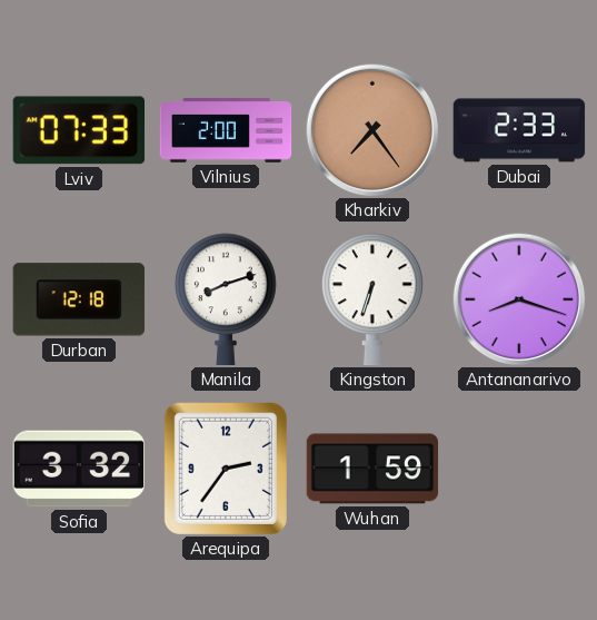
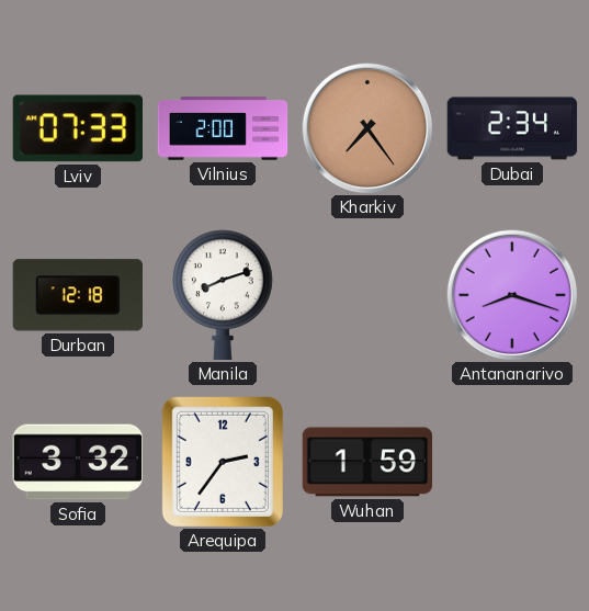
Dubai: 2:33 -> 2:34
Kingston: 6:33 -> none
